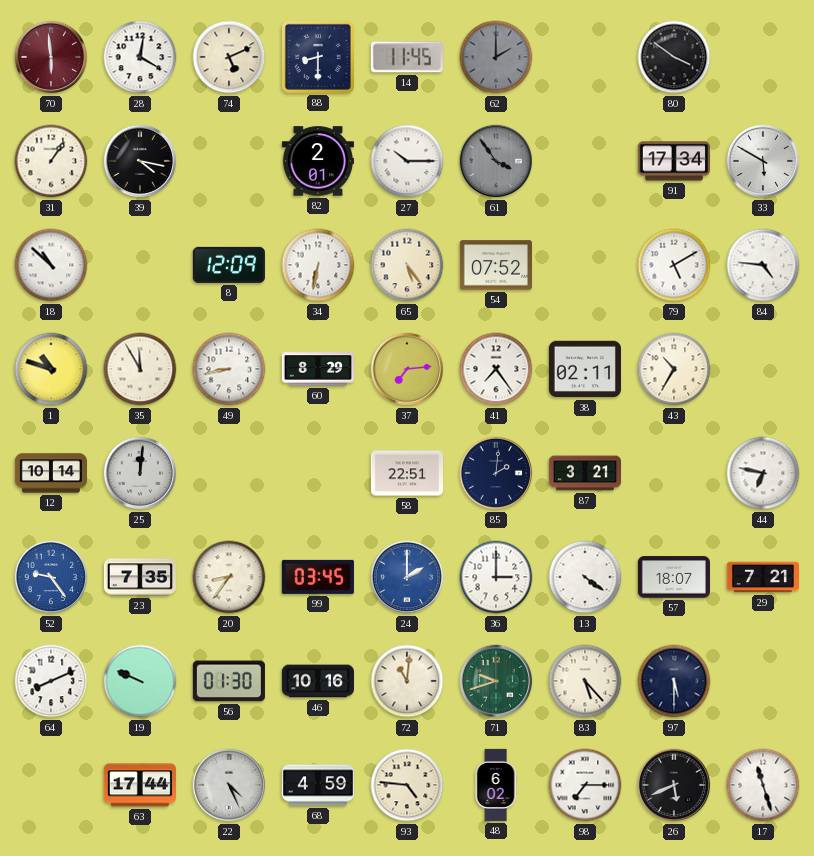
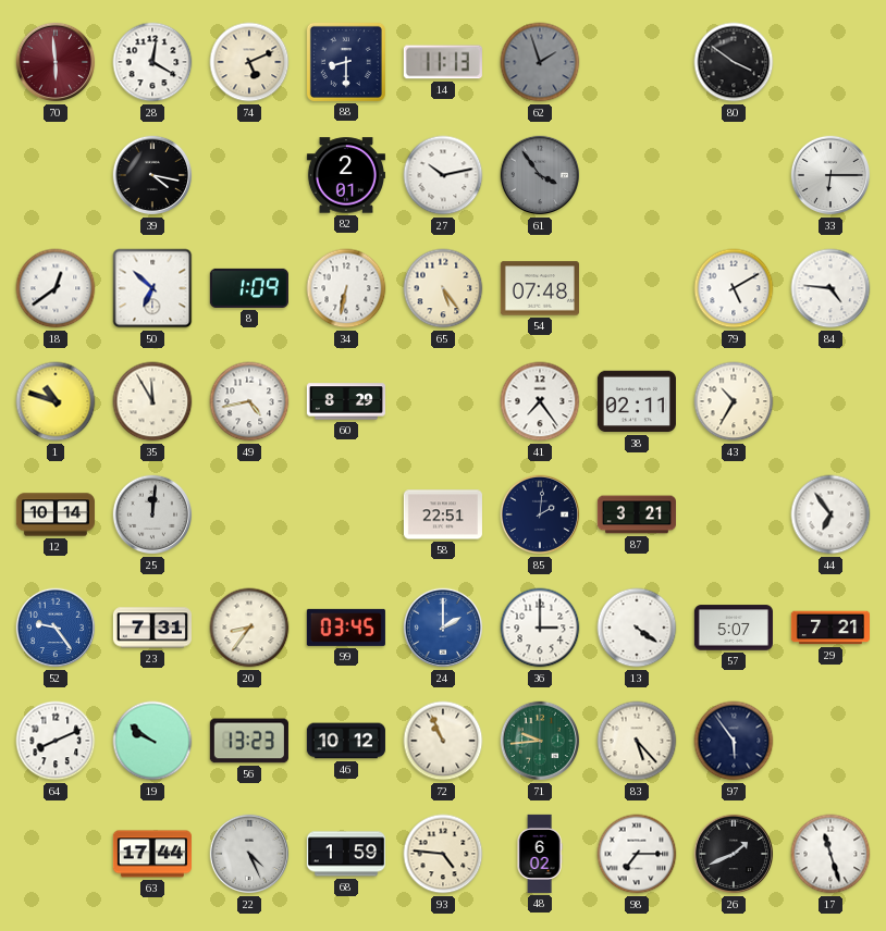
14: 11:45 -> 11:13
62: 2:00 -> 1:57
31: 1:06 -> none
27: 10:15 -> 10:13
91: 17:34 -> none
33: 5:50 -> 6:15
18: 10:52 -> 12:39
50: none -> 6:52
8: 12:09 -> 1:09
54: 07:52 -> 07:48
49: 8:43 -> 4:43
37: 7:14 -> none
44: 6:47 -> 6:54
23: 7:35 -> 7:31
57: 18:07 -> 5:07
19: 9:49 -> 9:51
56: 01:30 -> 13:23
46: 10:16 -> 10:12
72: 11:01 -> 10:56
71: 9:42 -> 9:44
97: 5:30 -> 5:54
68: 4:59 -> 1:59
26: 5:41 -> 1:41
